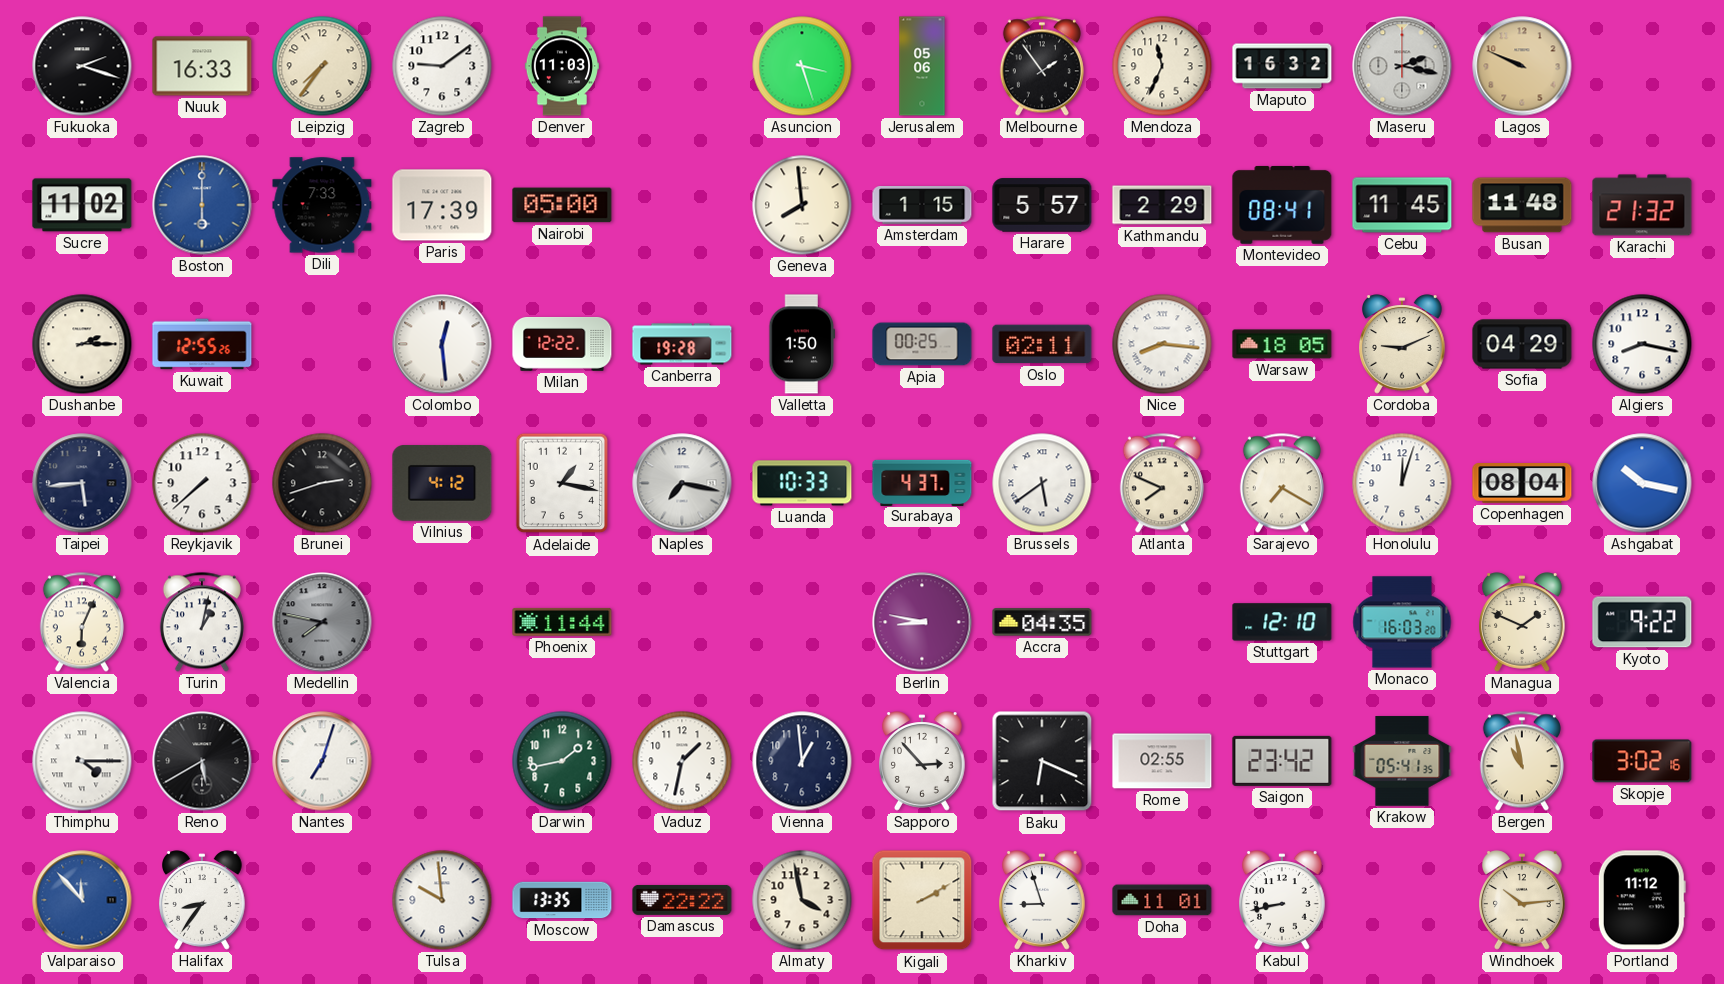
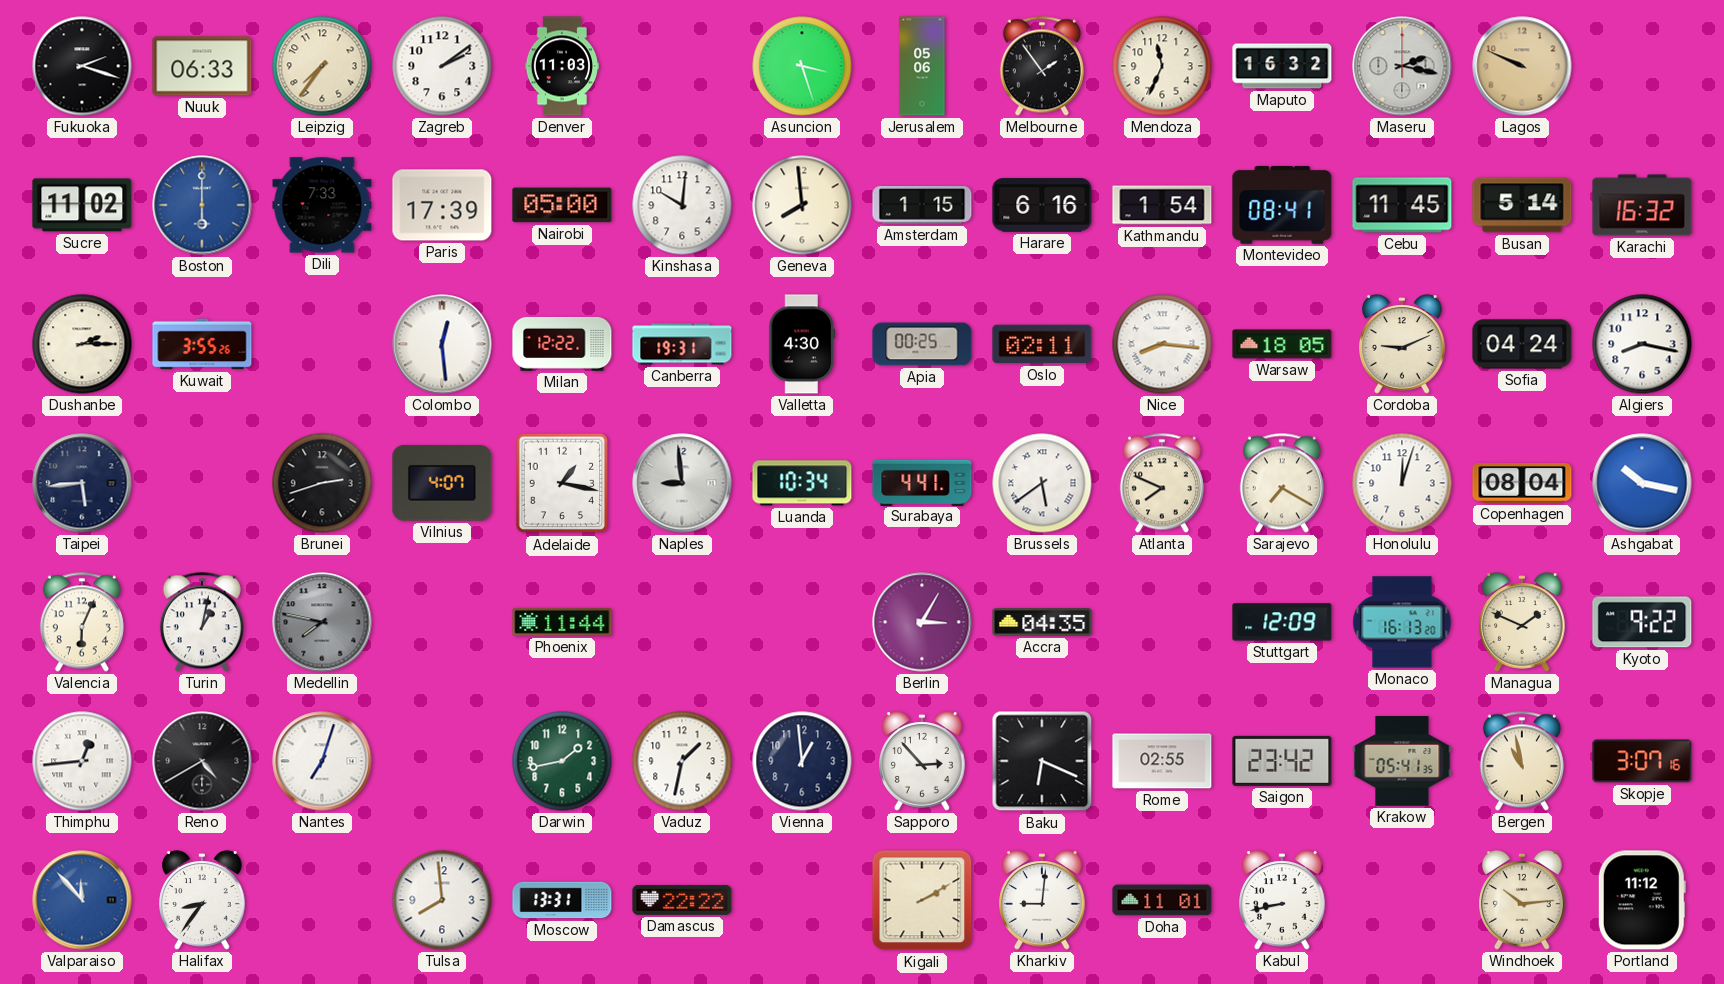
Nuuk: 16:33 -> 06:33
Zagreb: 9:09 -> 2:09
Kinshasa: none -> 10:01
Harare: 5:57 -> 6:16
Kathmandu: 2:29 -> 1:54
Busan: 11:48 -> 5:14
Karachi: 21:32 -> 16:32
Kuwait: 12:55 -> 3:55
Canberra: 19:28 -> 19:31
Valletta: 1:50 -> 4:30
Sofia: 04:29 -> 04:24
Reykjavik: 7:38 -> none
Vilnius: 4:12 -> 4:07
Naples: 7:17 -> 8:59
Luanda: 10:33 -> 10:34
Surabaya: 4:37 -> 4:41
Berlin: 8:47 -> 3:05
Stuttgart: 12:10 -> 12:09
Monaco: 16:03 -> 16:13
Thimphu: 4:15 -> 12:44
Reno: 5:40 -> 4:40
Skopje: 3:02 -> 3:07
Tulsa: 9:59 -> 7:59
Moscow: 13:35 -> 13:31
Almaty: 3:58 -> none
Kharkiv: 8:57 -> 9:01
